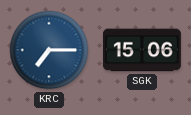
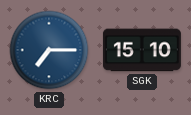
SGK: 15:06 -> 15:10
